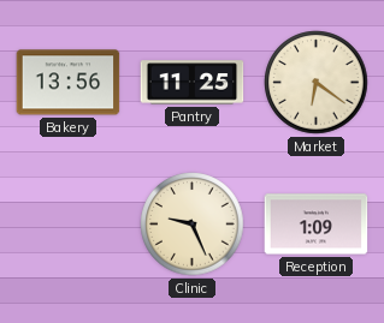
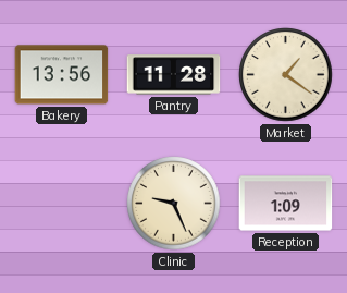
Pantry: 11:25 -> 11:28
Market: 6:21 -> 1:21
